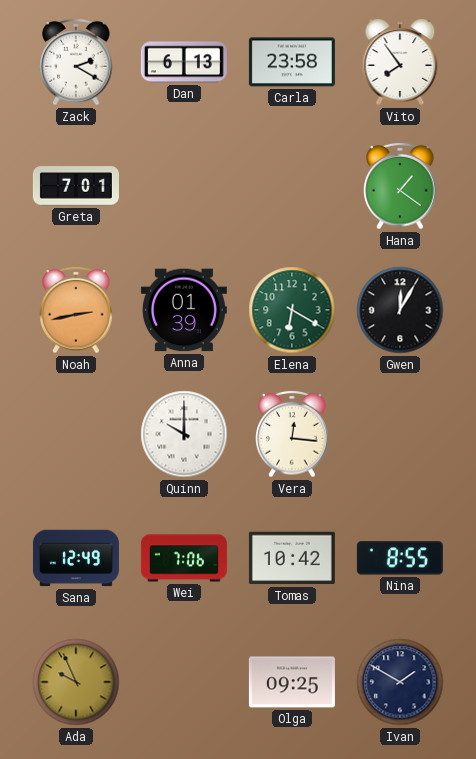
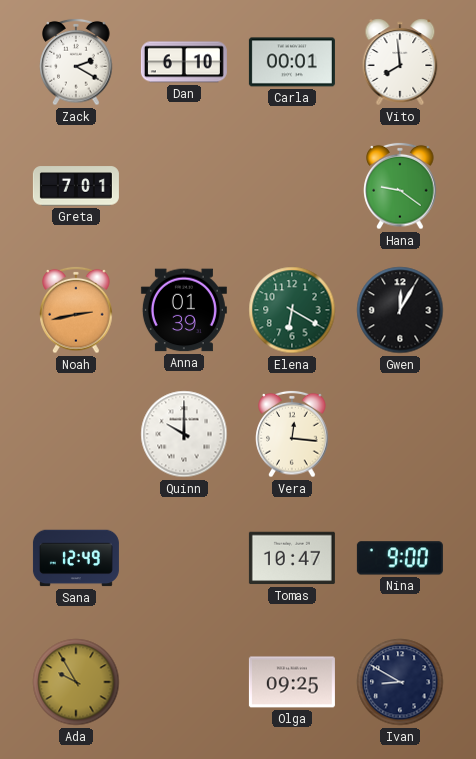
Dan: 6:13 -> 6:10
Carla: 23:58 -> 00:01
Vito: 7:54 -> 7:59
Hana: 1:21 -> 9:21
Wei: 7:06 -> none
Tomas: 10:42 -> 10:47
Nina: 8:55 -> 9:00
Ada: 9:56 -> 9:55
Ivan: 1:50 -> 8:50
